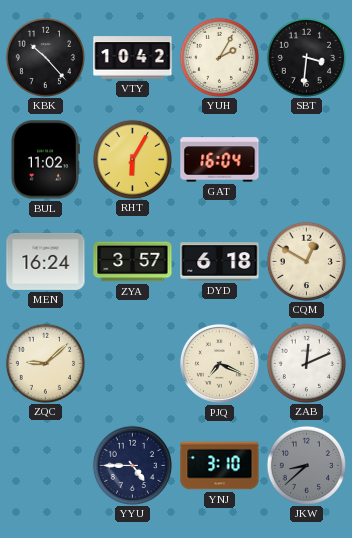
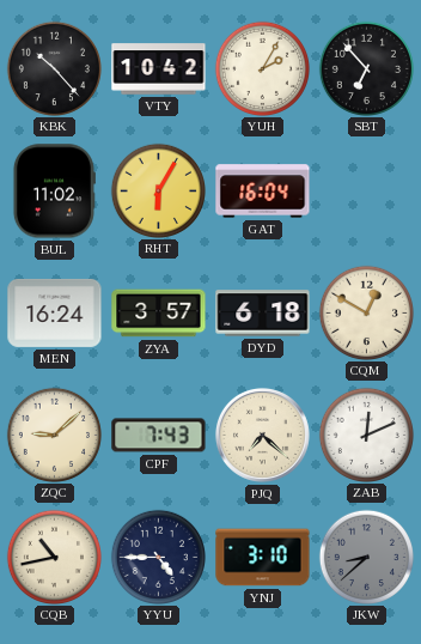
SBT: 3:31 -> 6:53
CPF: none -> 7:43
PJQ: 7:19 -> 7:22
CQB: none -> 10:43
